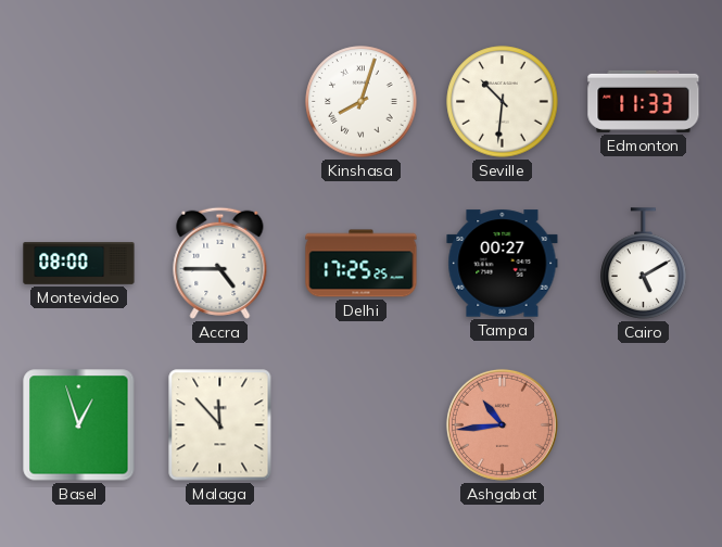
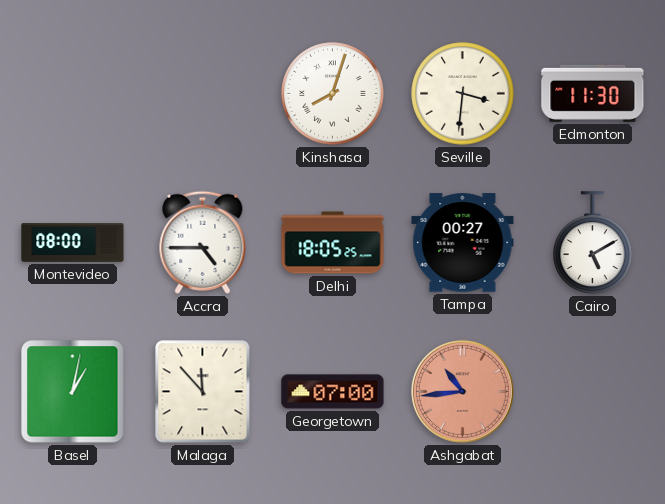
Seville: 10:31 -> 3:31
Edmonton: 11:33 -> 11:30
Delhi: 17:25 -> 18:05
Basel: 12:57 -> 1:02
Georgetown: none -> 07:00
